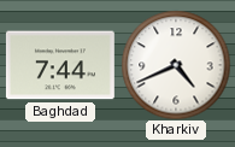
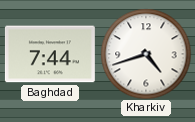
Kharkiv: 4:41 -> 4:42
